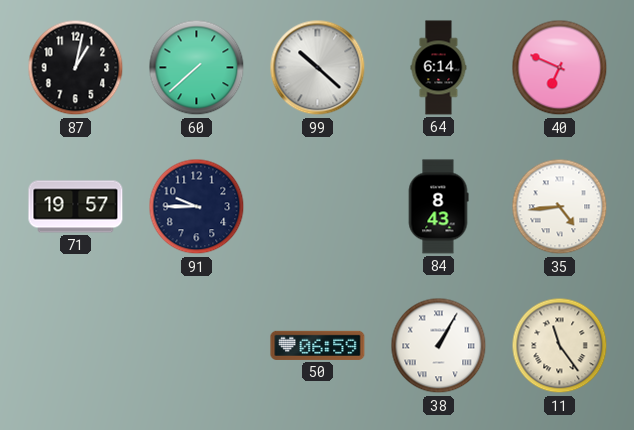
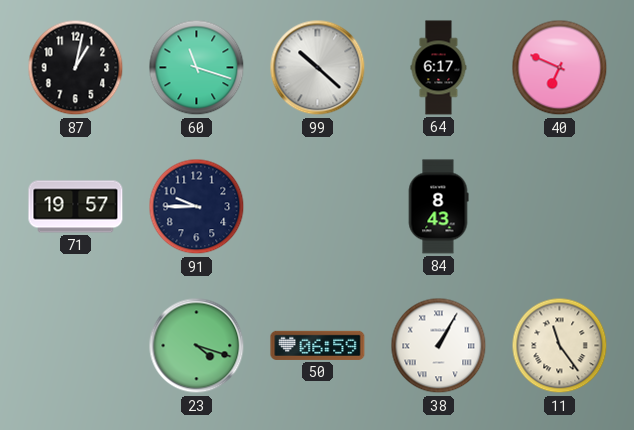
60: 7:38 -> 11:18
64: 6:14 -> 6:17
35: 4:44 -> none
23: none -> 4:18
